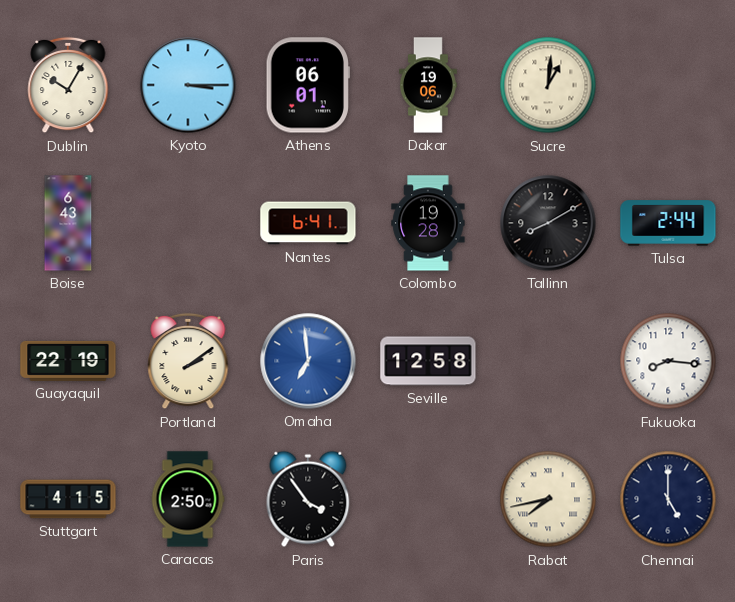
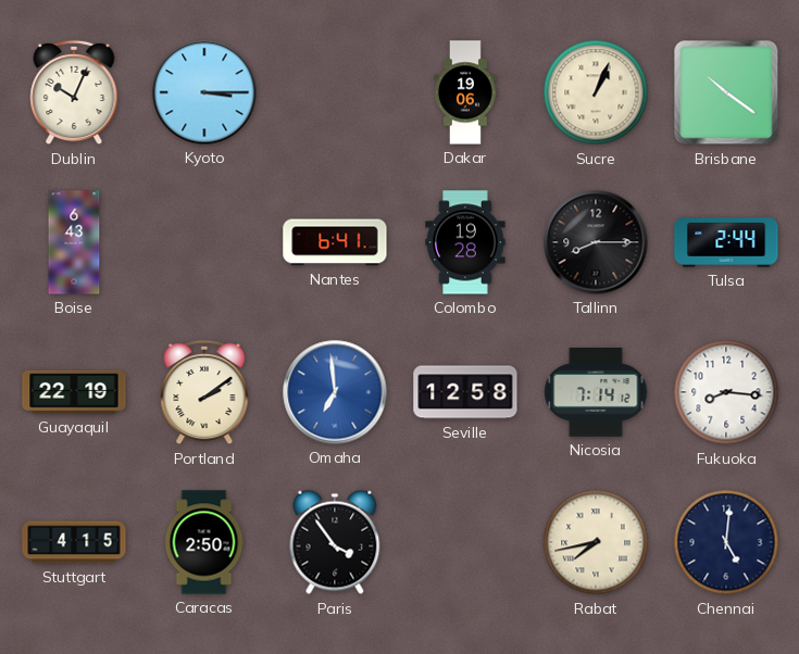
Dublin: 10:05 -> 10:04
Athens: 06:01 -> none
Sucre: 1:01 -> 1:04
Brisbane: none -> 10:21
Tallinn: 8:10 -> 8:15
Nicosia: none -> 7:14
Chennai: 5:00 -> 5:01
